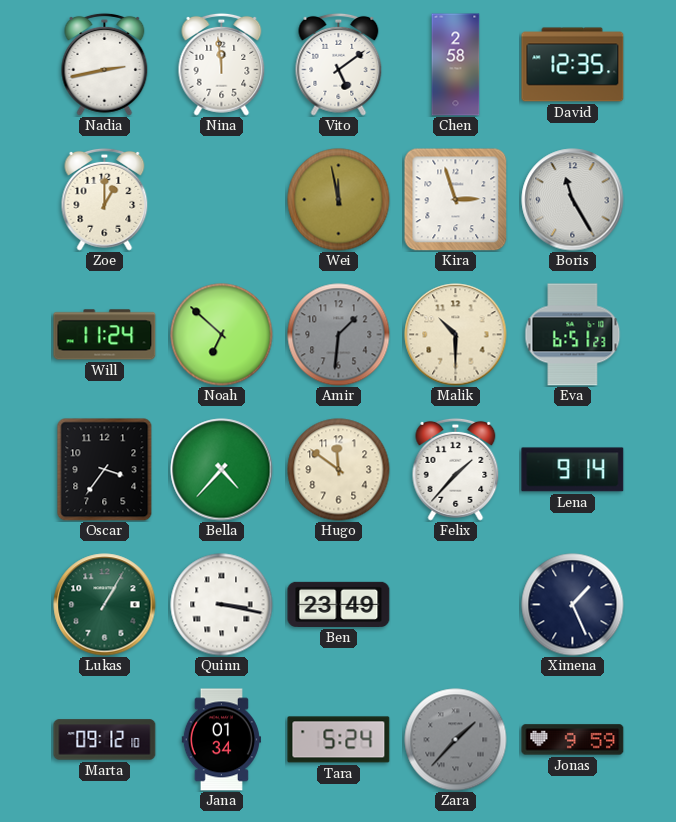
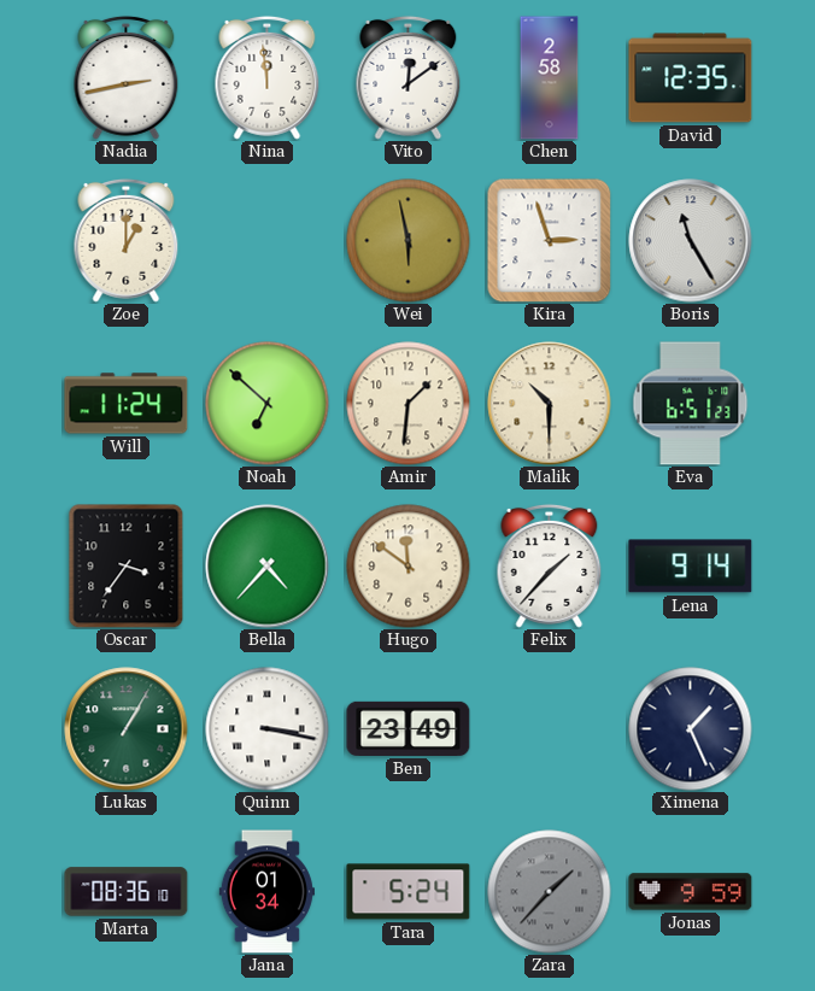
Vito: 5:09 -> 12:09
Wei: 11:58 -> 5:58
Amir dial: grey -> cream
Marta: 09:12 -> 08:36
